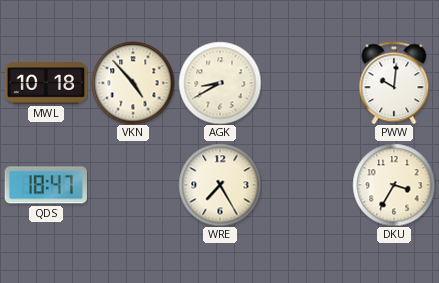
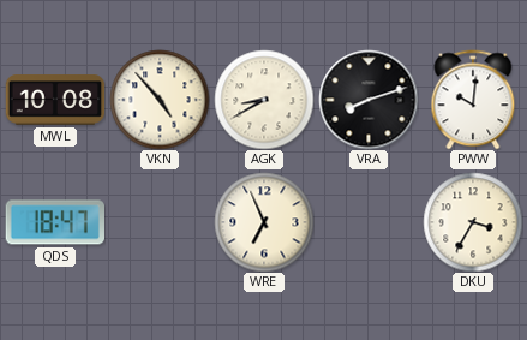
MWL: 10:18 -> 10:08
VRA: none -> 8:12
WRE: 7:25 -> 6:56
